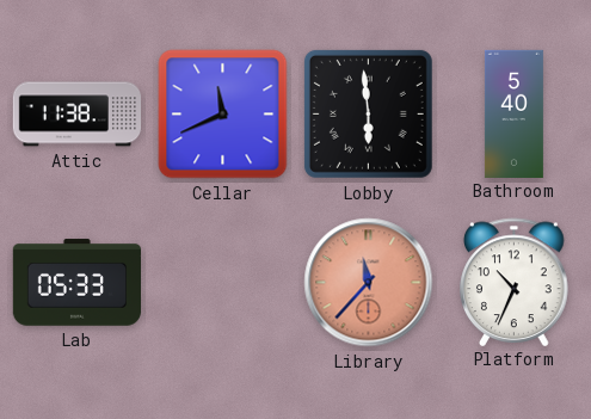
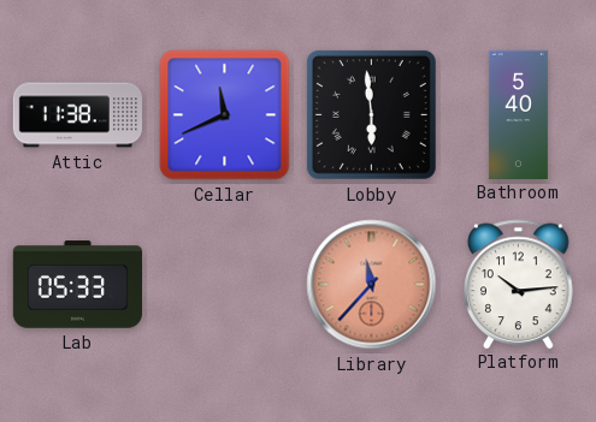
Platform: 10:34 -> 10:14
